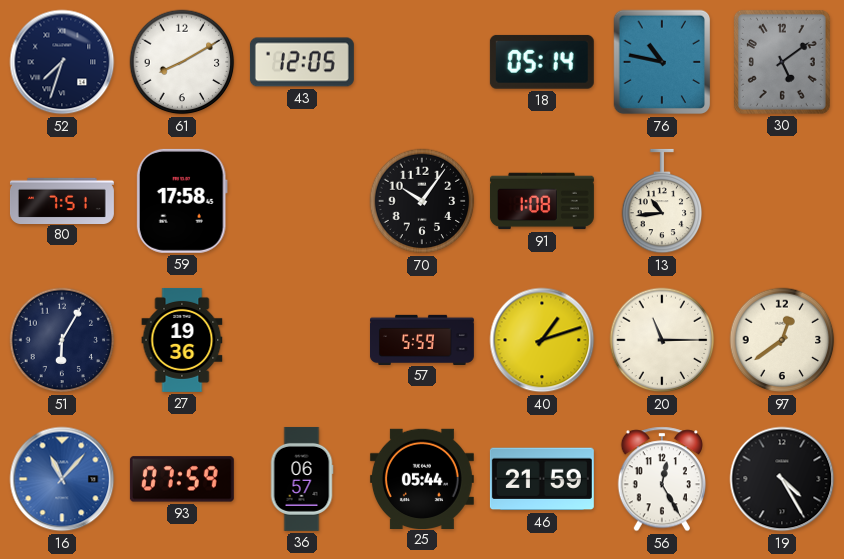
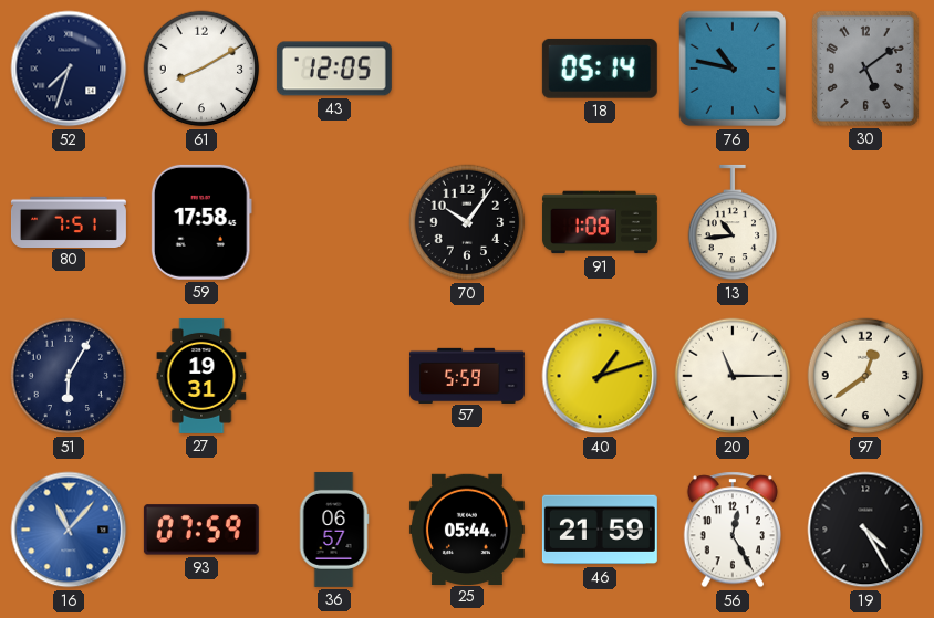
27: 19:36 -> 19:31
